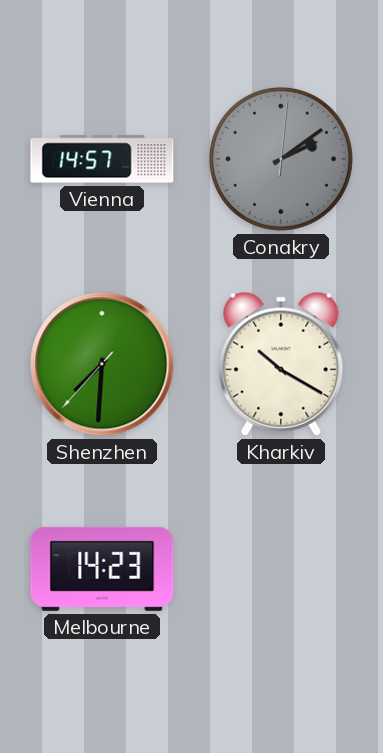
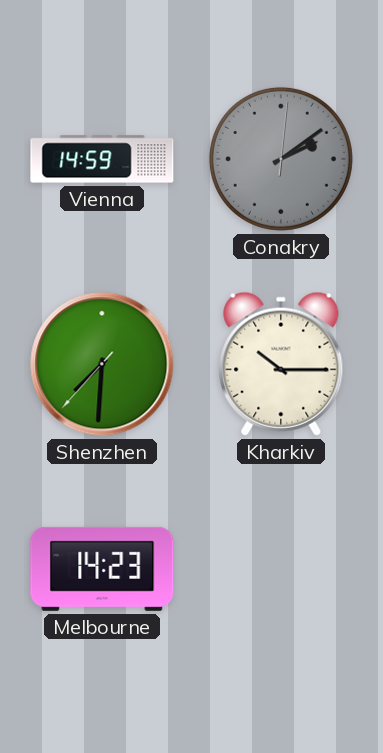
Vienna: 14:57 -> 14:59
Kharkiv: 10:20 -> 10:15
